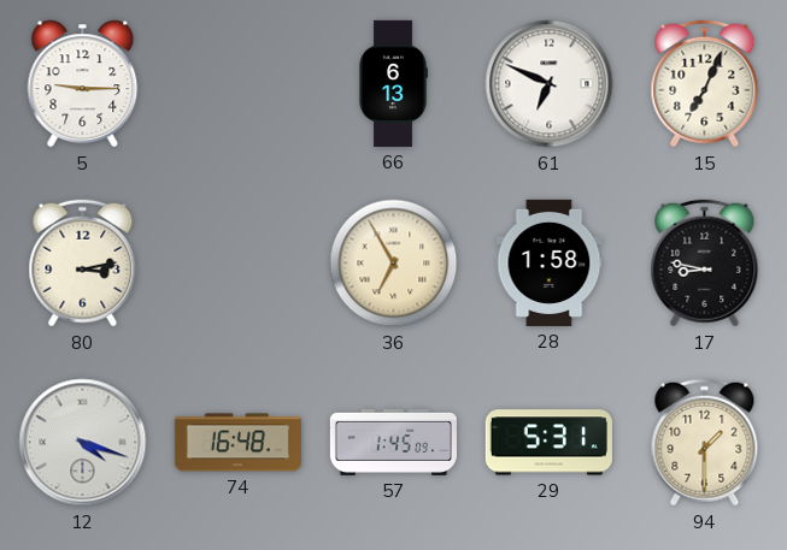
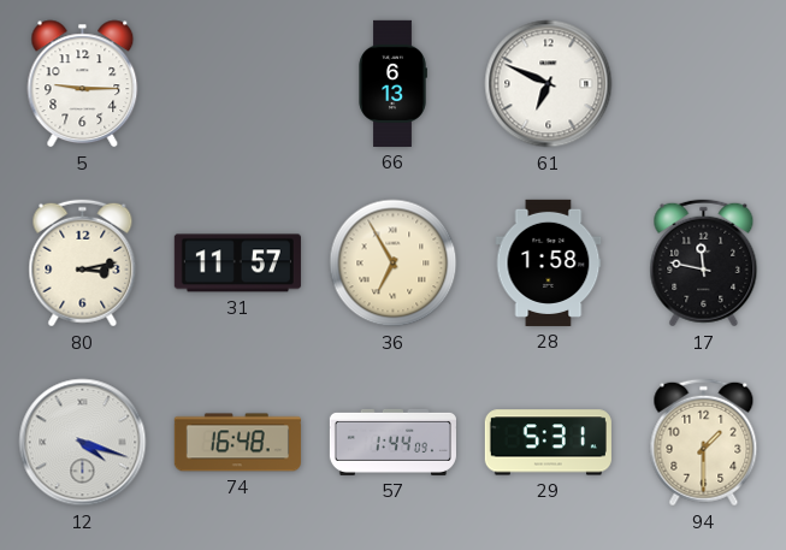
15: 7:04 -> none
31: none -> 11:57
17: 8:47 -> 11:47
57: 1:45 -> 1:44
